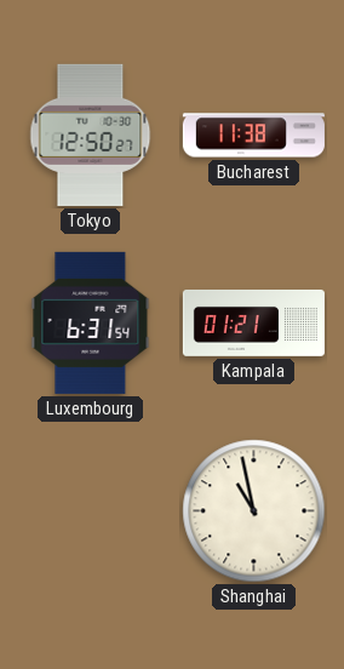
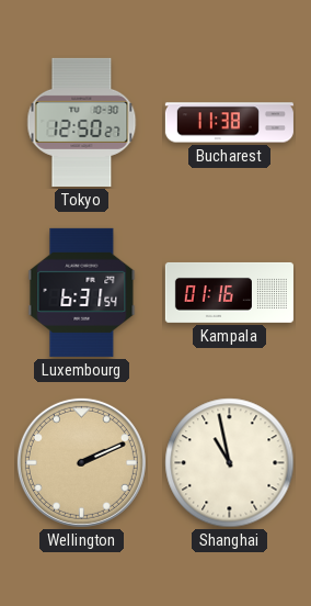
Kampala: 01:21 -> 01:16
Wellington: none -> 2:11
